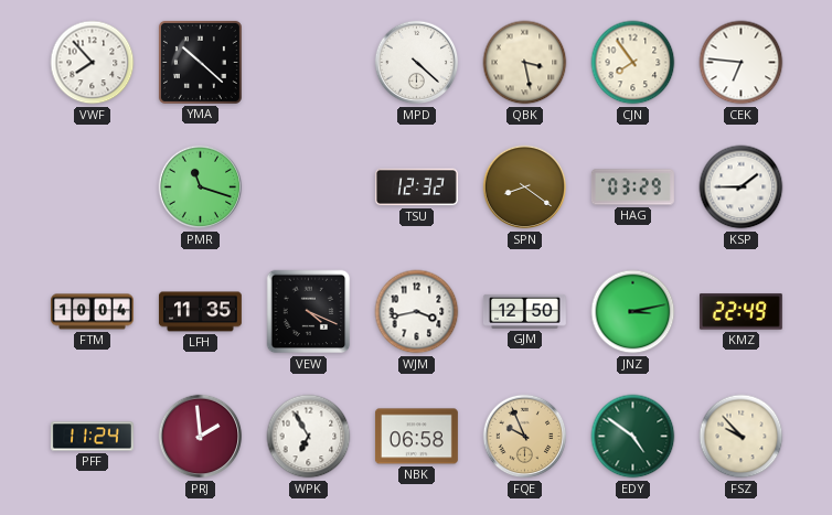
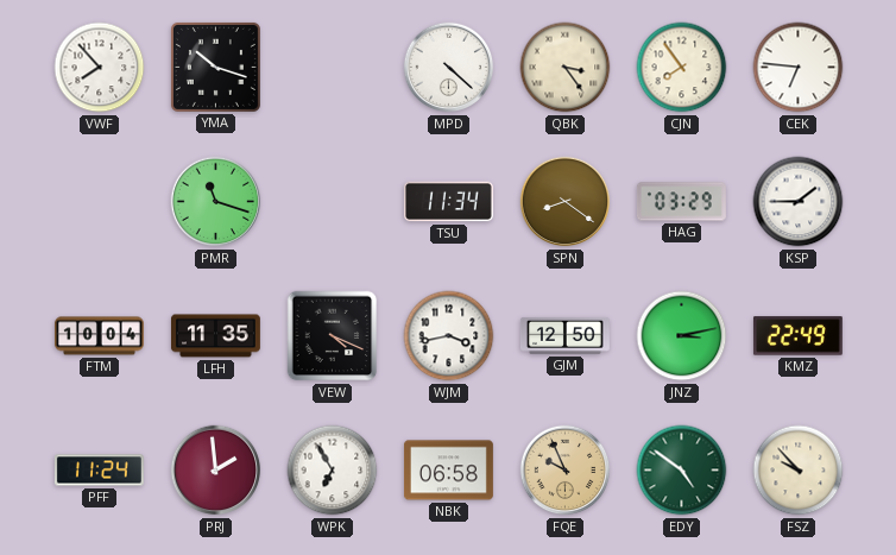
YMA: 10:22 -> 10:18
QBK: 3:28 -> 3:24
TSU: 12:32 -> 11:34
